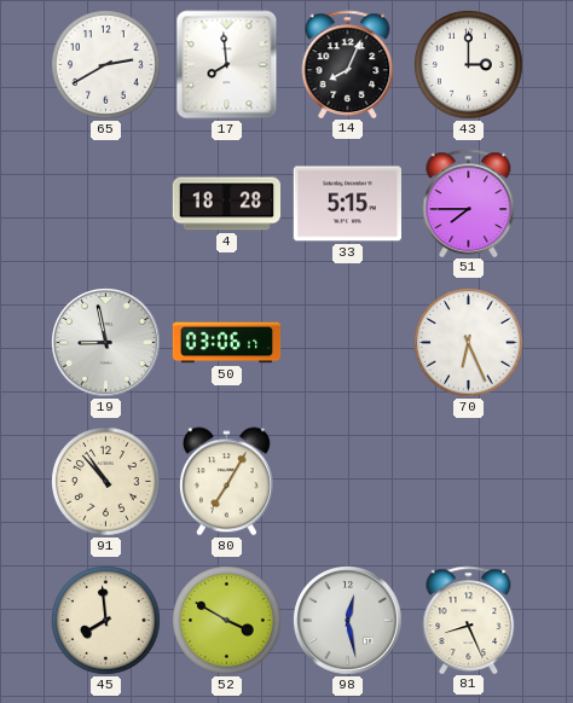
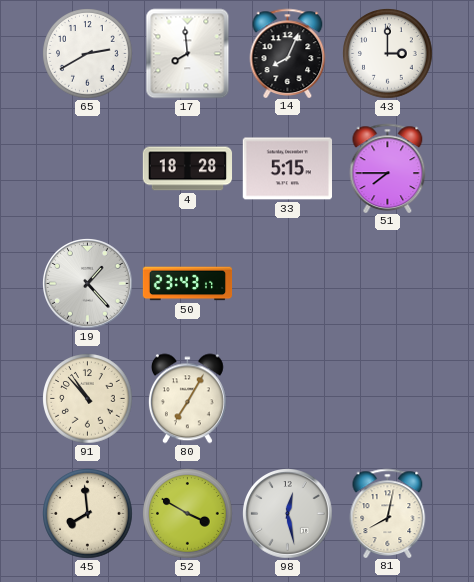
19: 8:58 -> 1:23
50: 03:06 -> 23:43
70: 6:26 -> none
81: 8:26 -> 8:02
